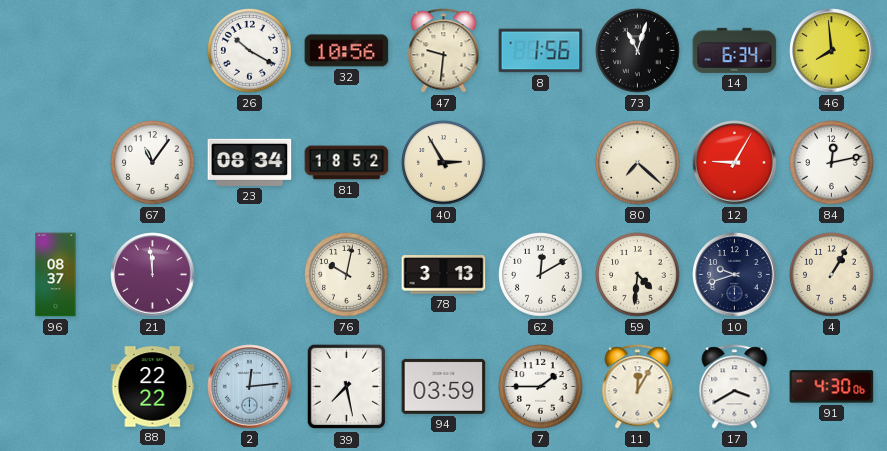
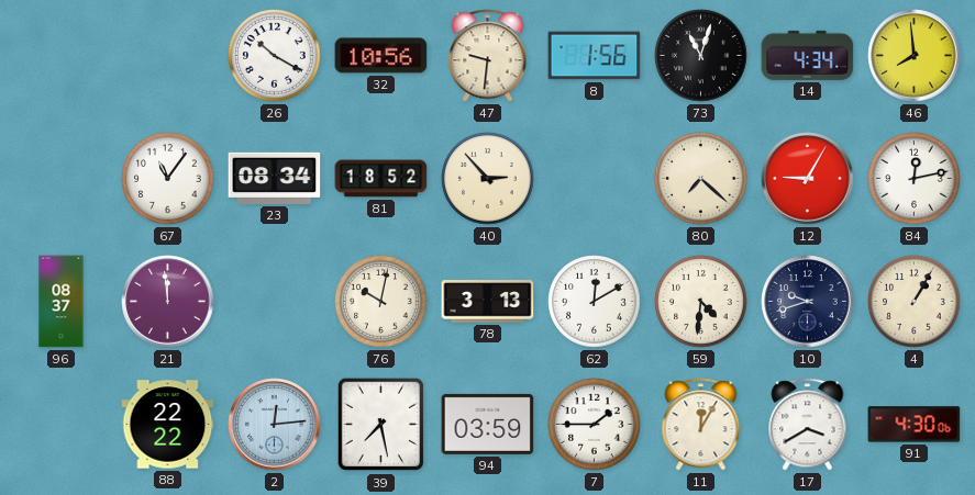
14: 6:34 -> 4:34
40: 2:55 -> 2:53
